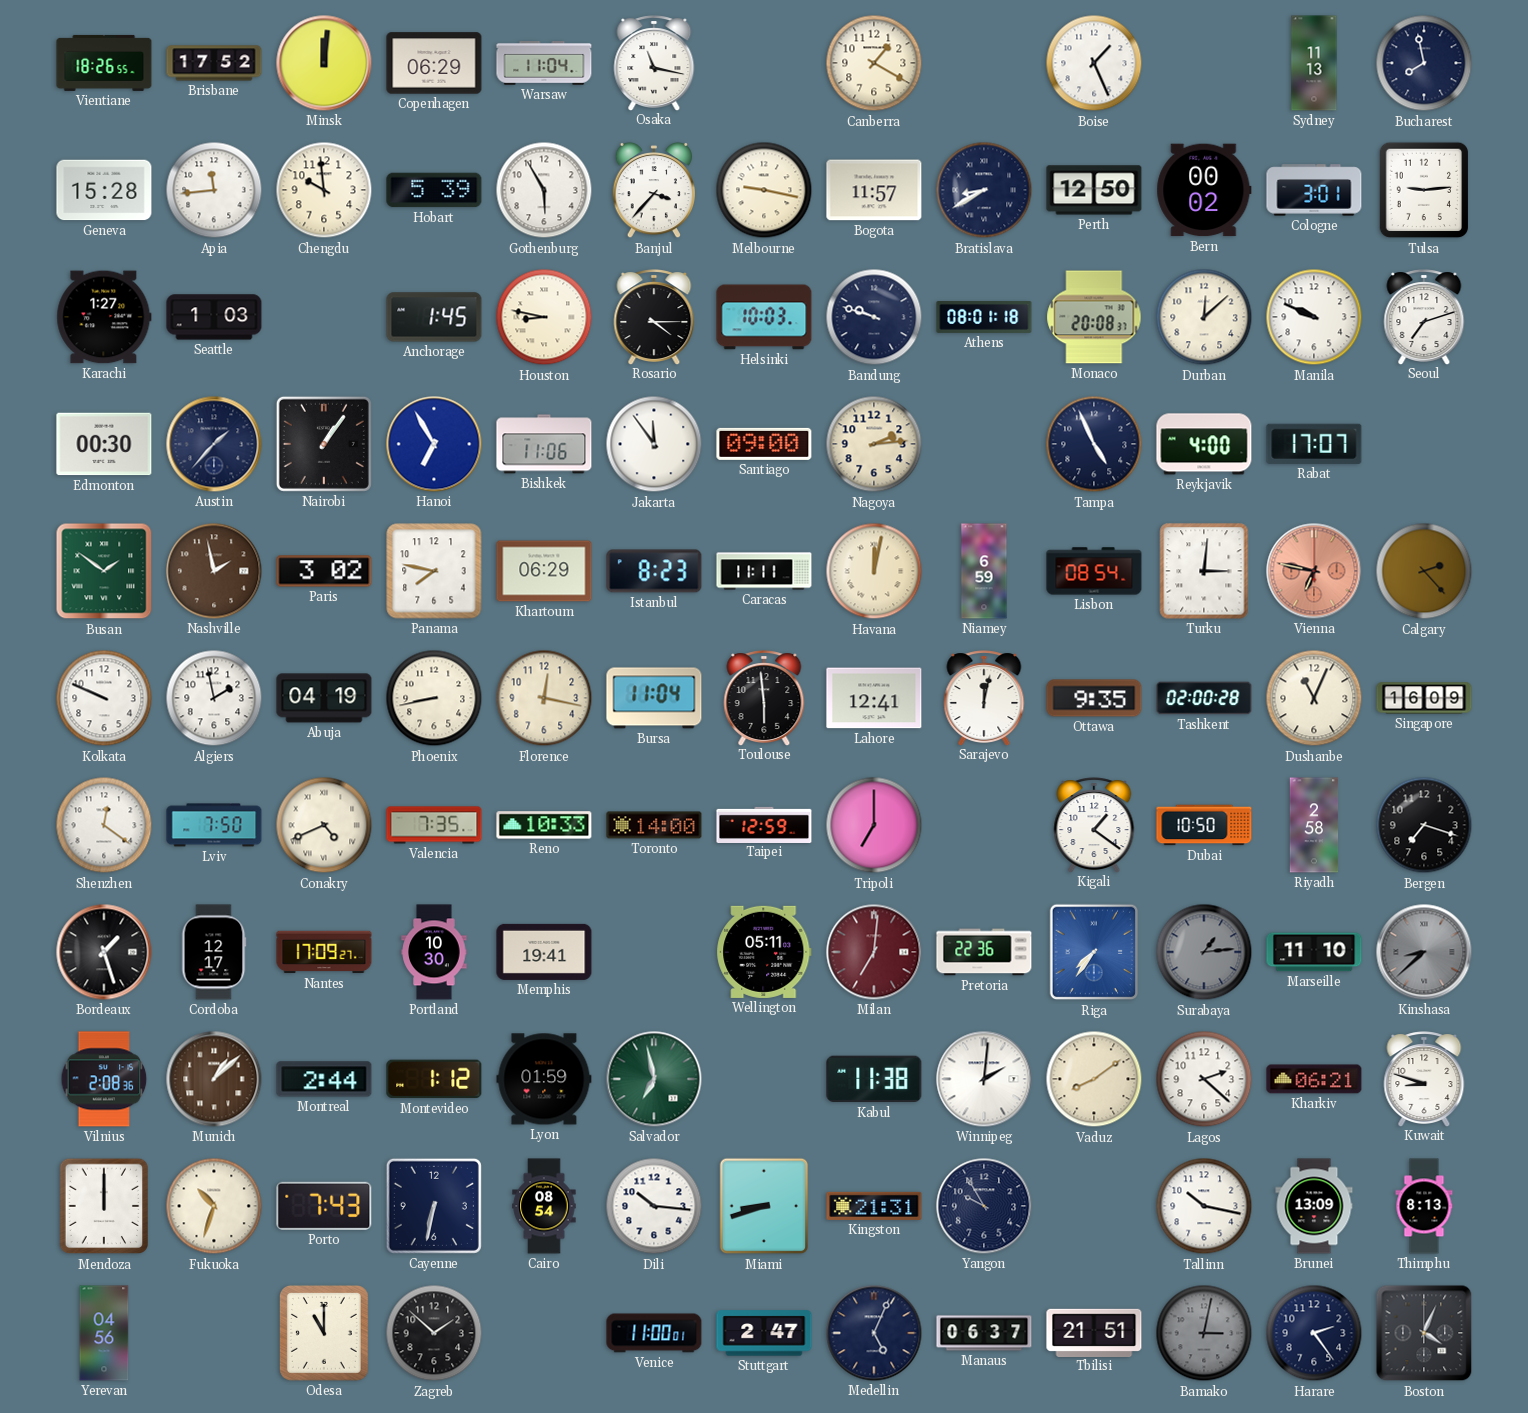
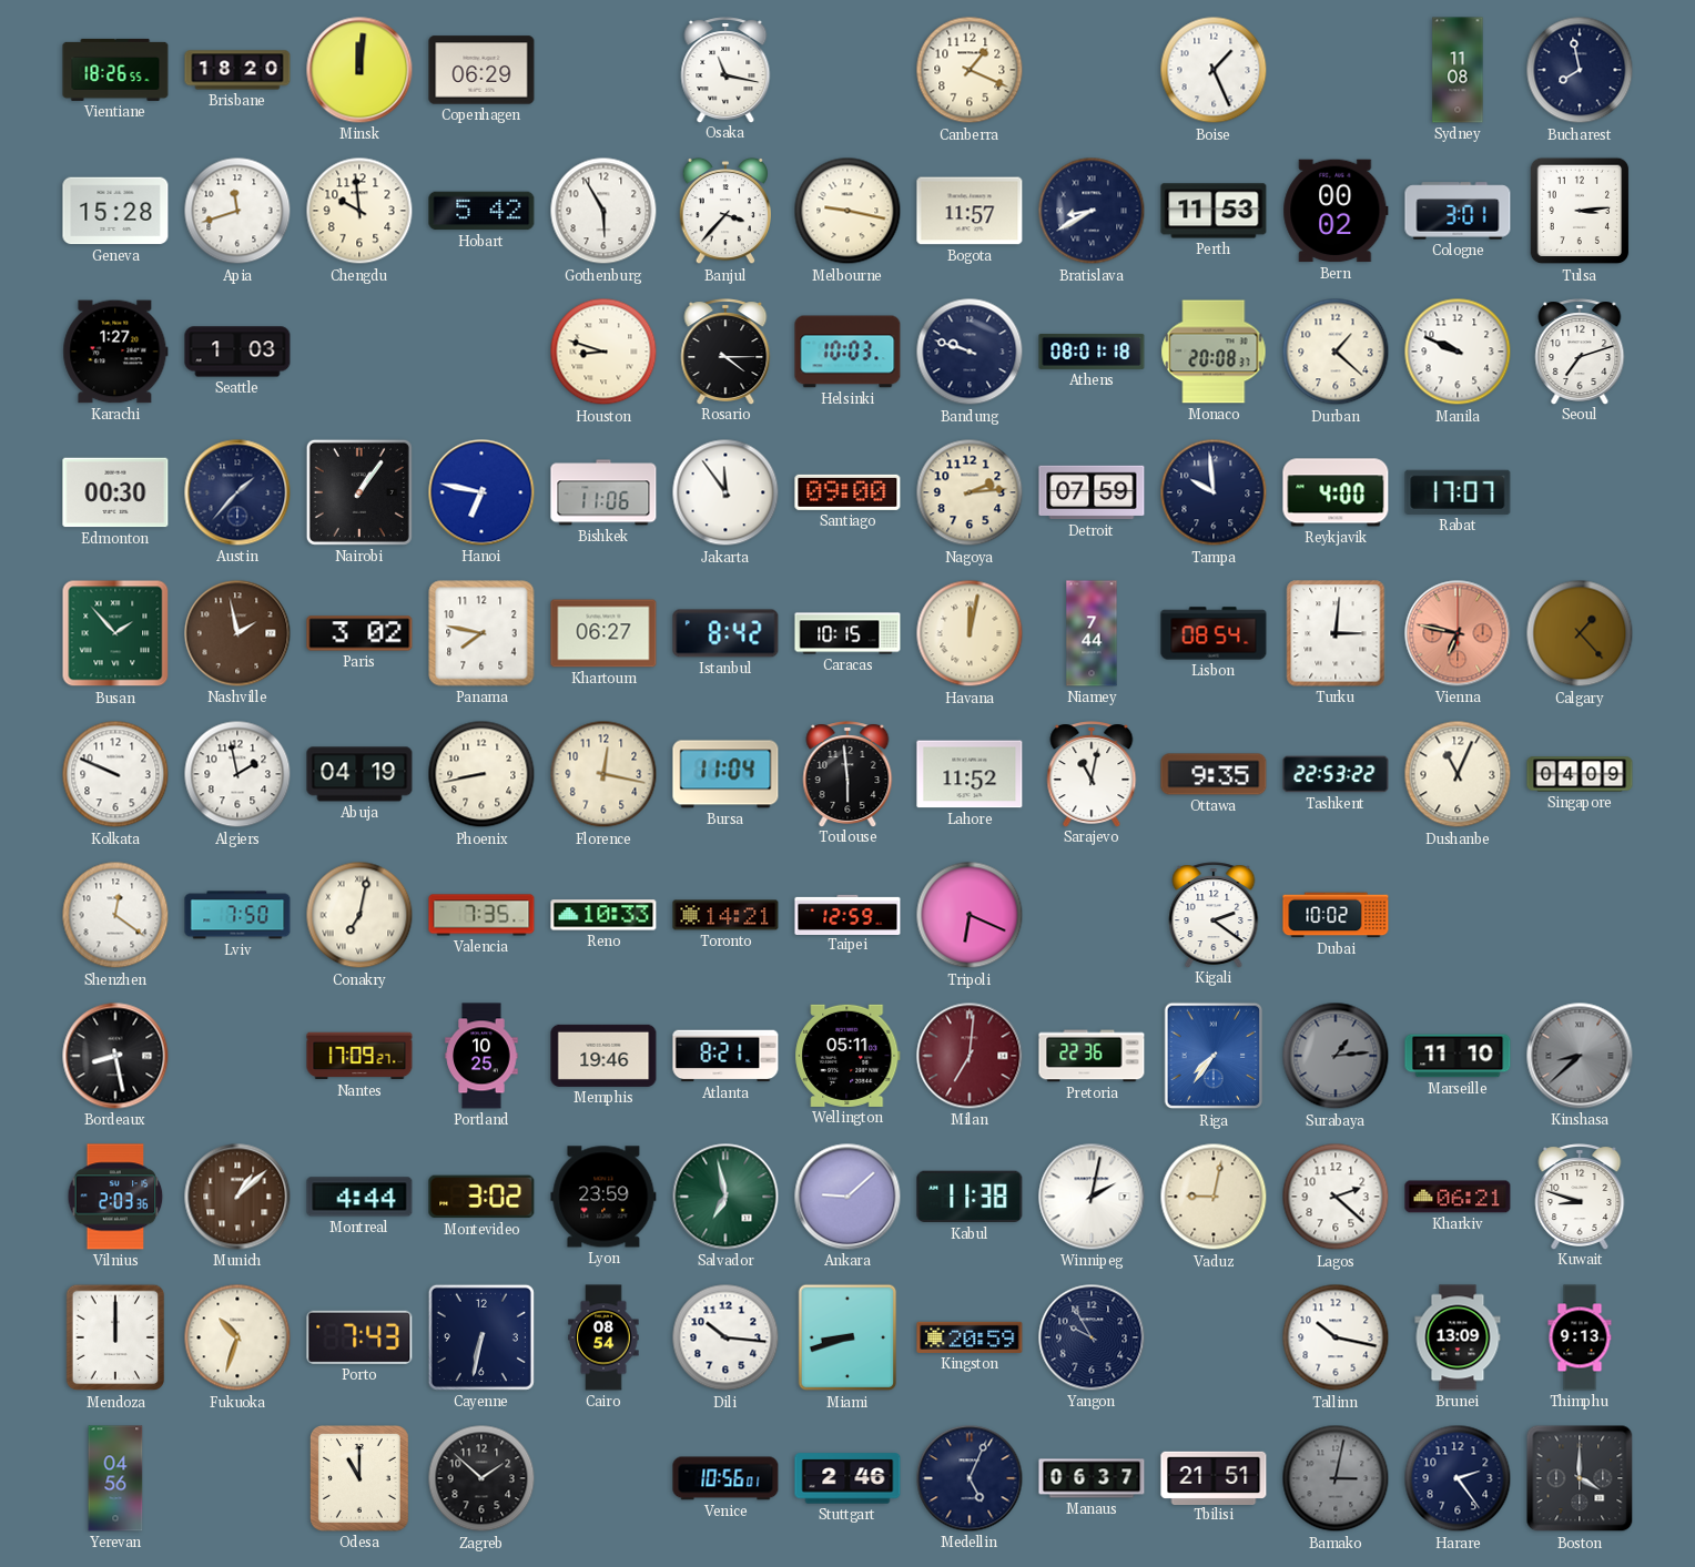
Brisbane: 17:52 -> 18:20
Warsaw: 11:04 -> none
Canberra: 1:20 -> 1:19
Sydney: 11:13 -> 11:08
Apia: 11:44 -> 11:42
Hobart: 5:39 -> 5:42
Perth: 12:50 -> 11:53
Tulsa: 9:14 -> 3:14
Anchorage: 1:45 -> none
Houston: 8:47 -> 8:48
Durban: 12:08 -> 1:22
Hanoi: 6:55 -> 6:47
Detroit: none -> 07:59
Tampa: 4:56 -> 9:59
Busan: 1:51 -> 1:53
Khartoum: 06:29 -> 06:27
Istanbul: 8:23 -> 8:42
Caracas: 11:11 -> 10:15
Niamey: 6:59 -> 7:44
Calgary: 2:23 -> 1:23
Lahore: 12:41 -> 11:52
Sarajevo: 12:02 -> 11:02
Tashkent: 02:00 -> 22:53
Singapore: 16:09 -> 04:09
Conakry: 4:41 -> 7:02
Toronto: 14:00 -> 14:21
Tripoli: 7:00 -> 6:19
Kigali: 1:21 -> 2:21
Dubai: 10:50 -> 10:02
Riyadh: 2:58 -> none
Bergen: 7:18 -> none
Bordeaux: 1:27 -> 8:28
Cordoba: 12:17 -> none
Portland: 10:30 -> 10:25
Memphis: 19:41 -> 19:46
Atlanta: none -> 8:21
Vilnius: 2:08 -> 2:03
Montreal: 2:44 -> 4:44
Montevideo: 1:12 -> 3:02
Lyon: 01:59 -> 23:59
Ankara: none -> 9:08
Winnipeg: 2:01 -> 2:02
Vaduz: 8:09 -> 9:02
Kingston: 21:31 -> 20:59
Thimphu: 8:13 -> 9:13
Venice: 11:00 -> 10:56
Stuttgart: 2:47 -> 2:46
Boston: 4:04 -> 4:00
